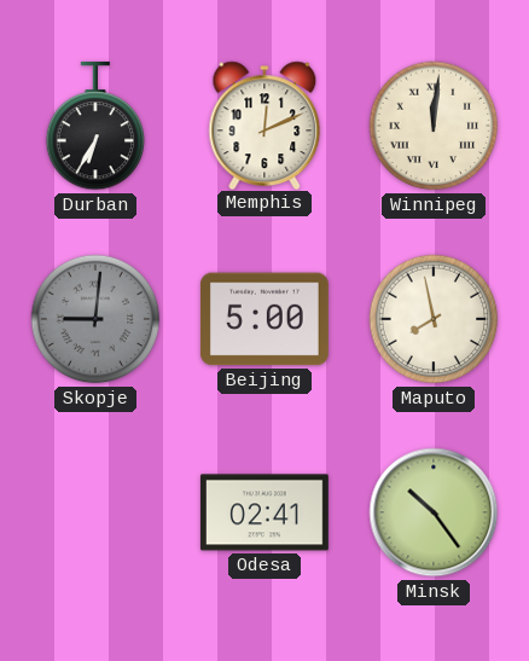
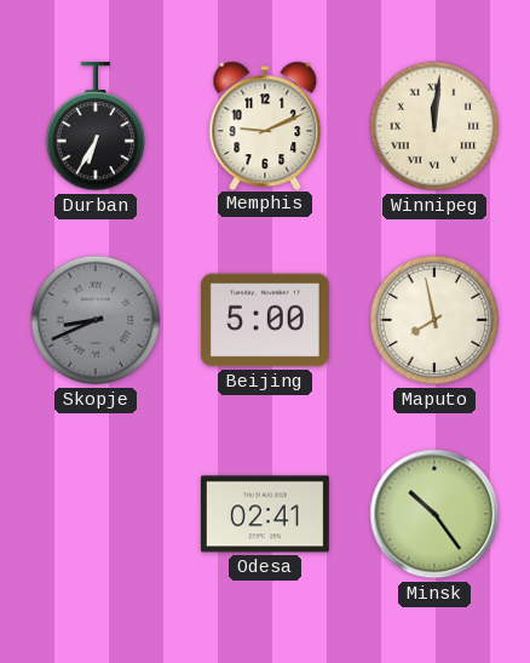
Memphis: 12:11 -> 9:11
Skopje: 9:01 -> 8:41
